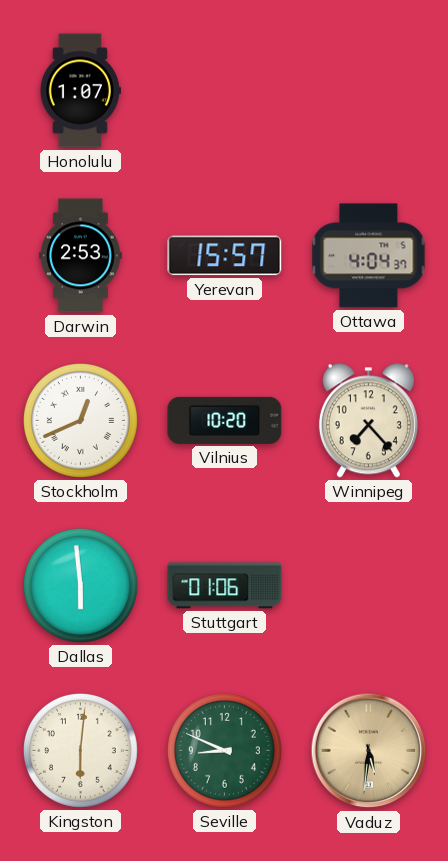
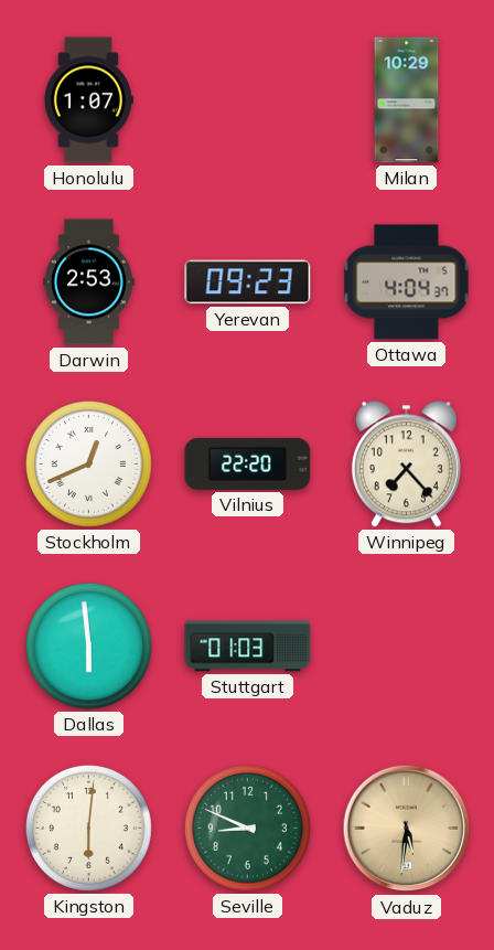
Milan: none -> 10:29
Yerevan: 15:57 -> 09:23
Vilnius: 10:20 -> 22:20
Stuttgart: 01:06 -> 01:03
